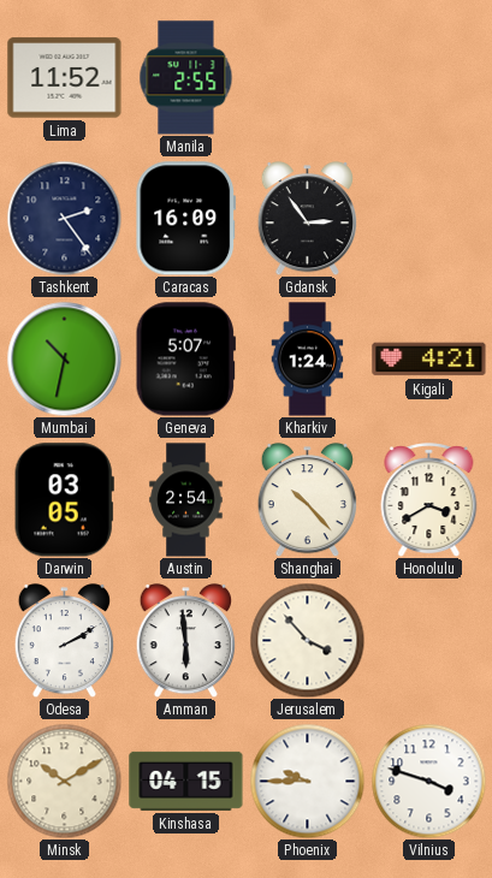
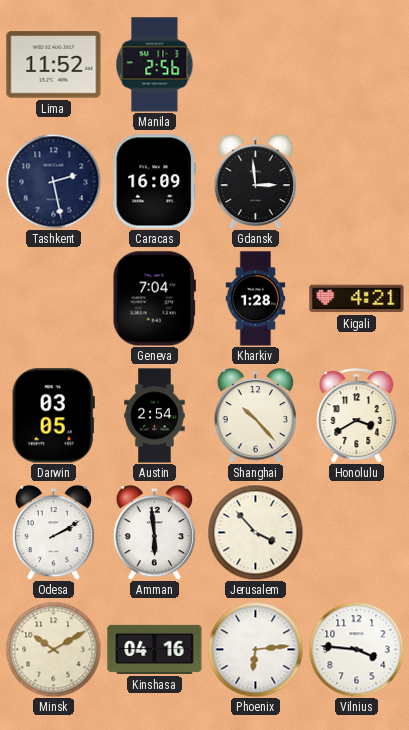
Manila: 2:55 -> 2:56
Tashkent: 2:24 -> 2:28
Gdansk: 2:54 -> 2:59
Mumbai: 10:32 -> none
Geneva: 5:07 -> 7:04
Kharkiv: 1:24 -> 1:28
Kinshasa: 04:15 -> 04:16
Phoenix: 9:45 -> 6:14
Vilnius: 3:48 -> 3:46
